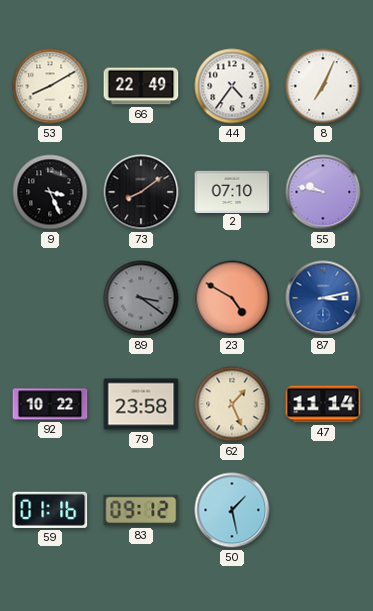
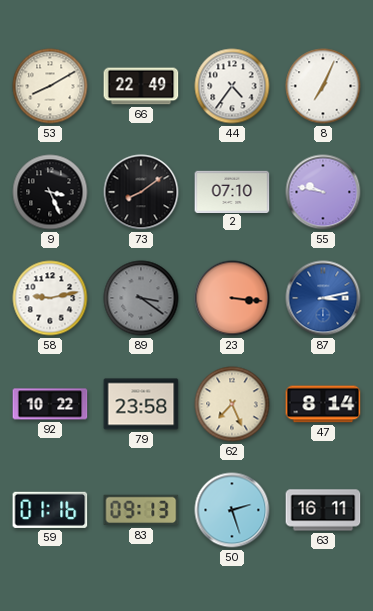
58: none -> 9:13
23: 4:50 -> 3:16
62: 1:26 -> 7:26
47: 11:14 -> 8:14
83: 09:12 -> 09:13
50: 1:28 -> 2:27
63: none -> 16:11
